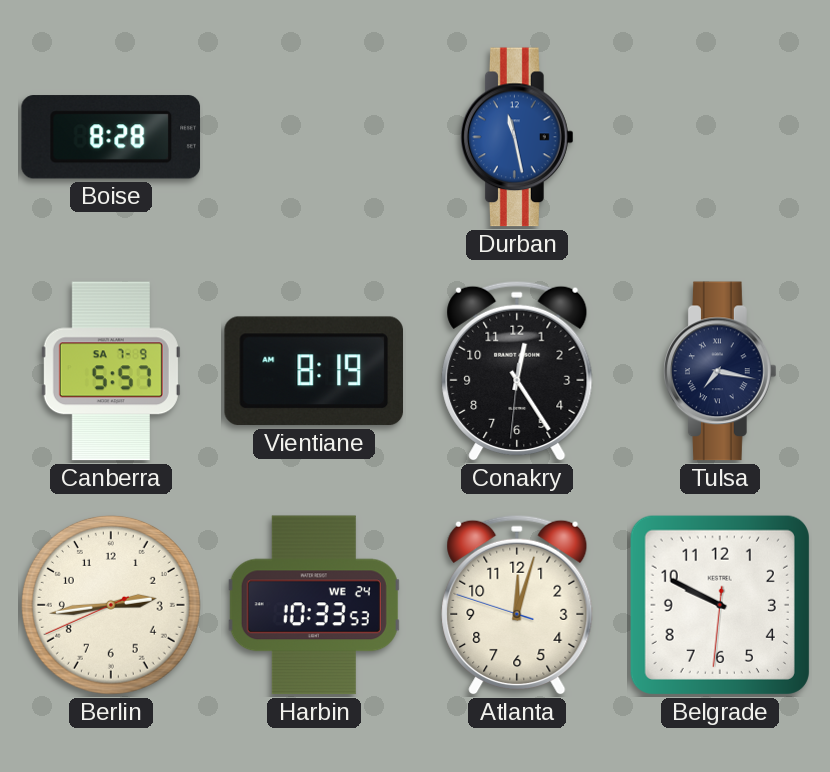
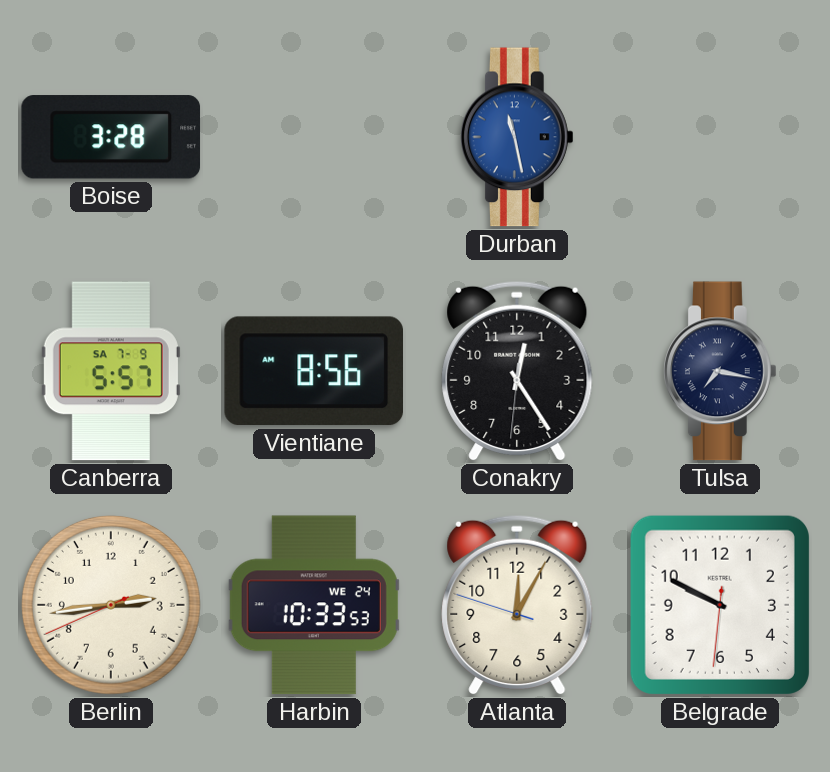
Boise: 8:28 -> 3:28
Vientiane: 8:19 -> 8:56
Atlanta: 12:02 -> 12:04
